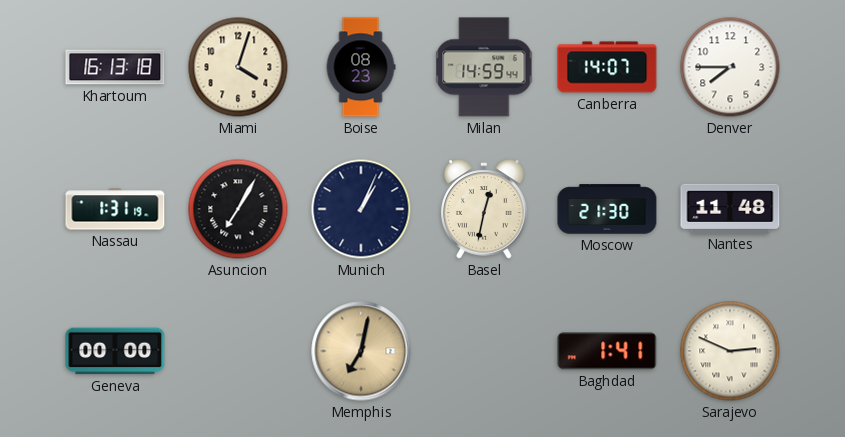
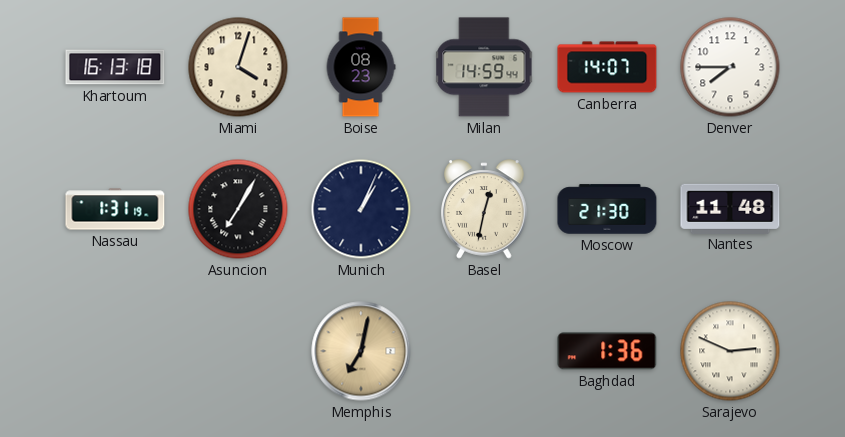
Geneva: 00:00 -> none
Baghdad: 1:41 -> 1:36
